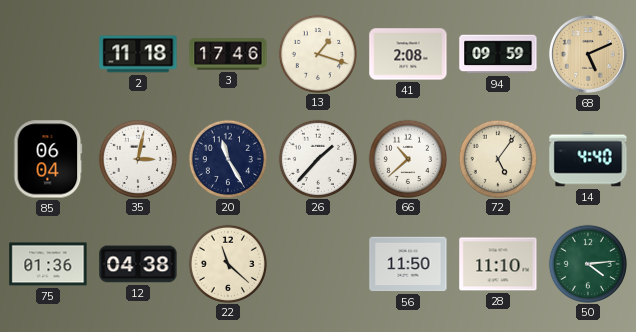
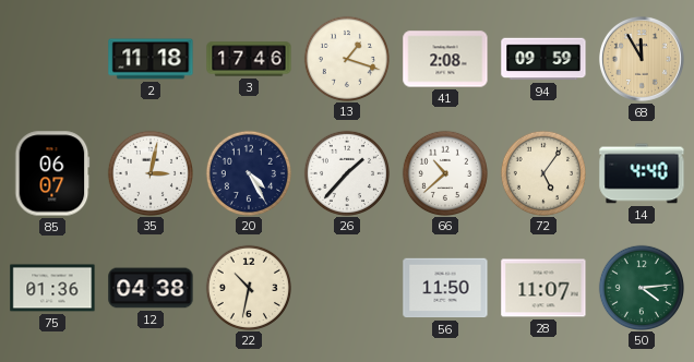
68: 5:11 -> 11:55
85: 06:04 -> 06:07
20: 11:25 -> 4:25
22: 11:22 -> 10:32
28: 11:10 -> 11:07
